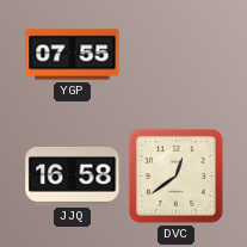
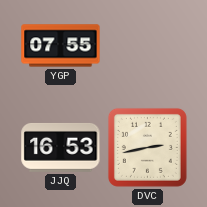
JJQ: 16:58 -> 16:53
DVC: 12:39 -> 2:43
